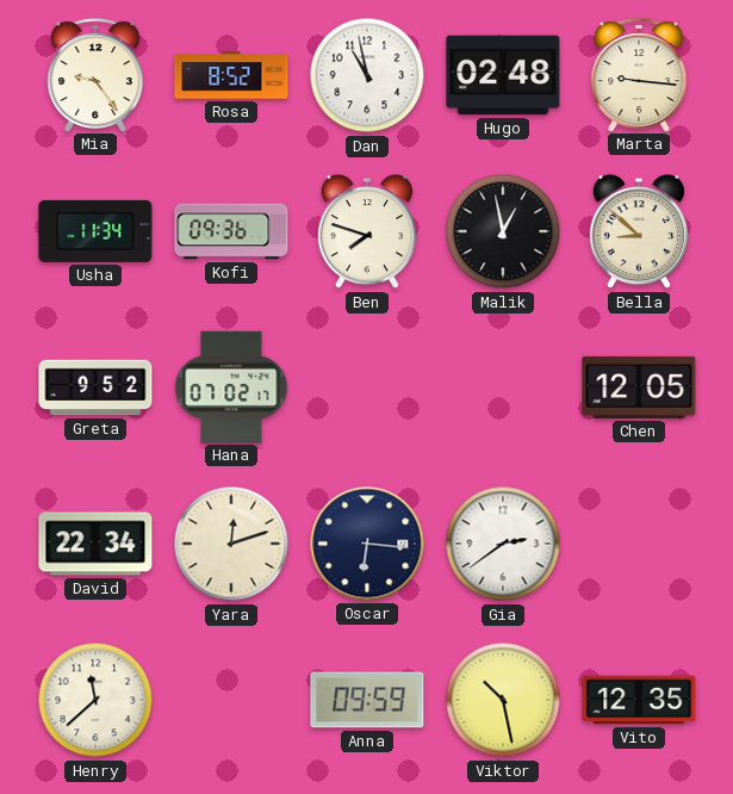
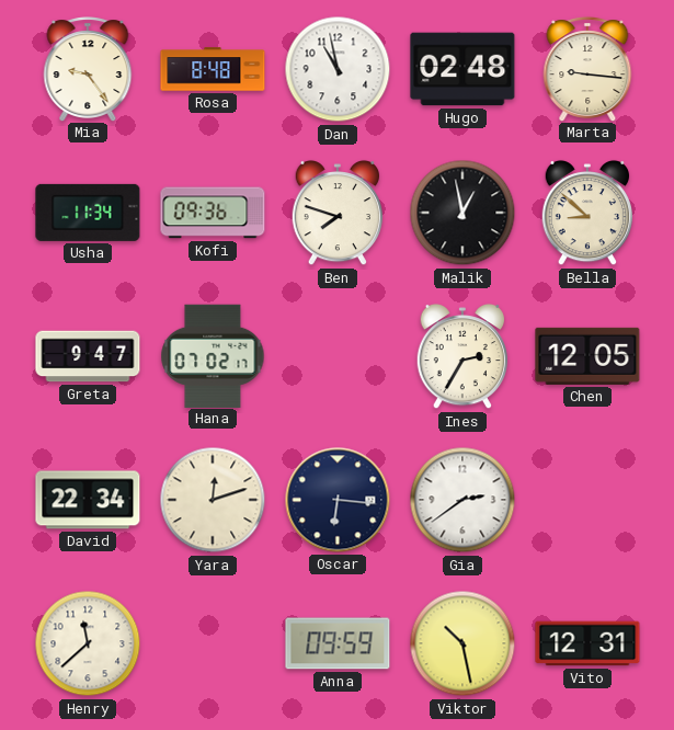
Rosa: 8:52 -> 8:48
Greta: 9:52 -> 9:47
Ines: none -> 2:35
Vito: 12:35 -> 12:31
